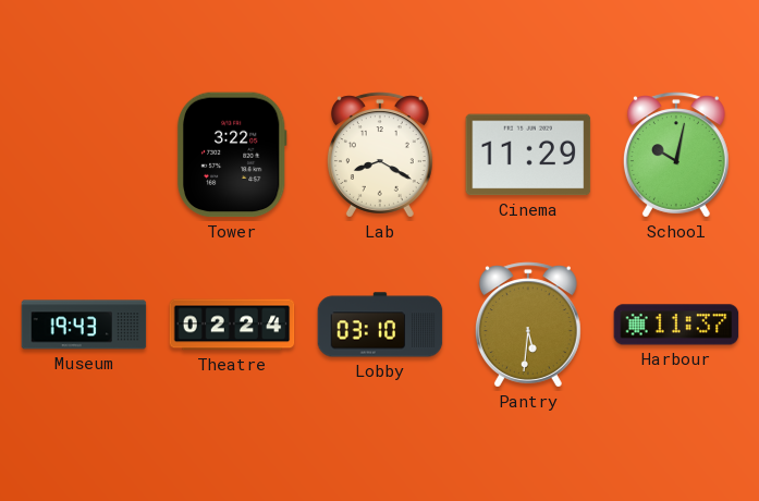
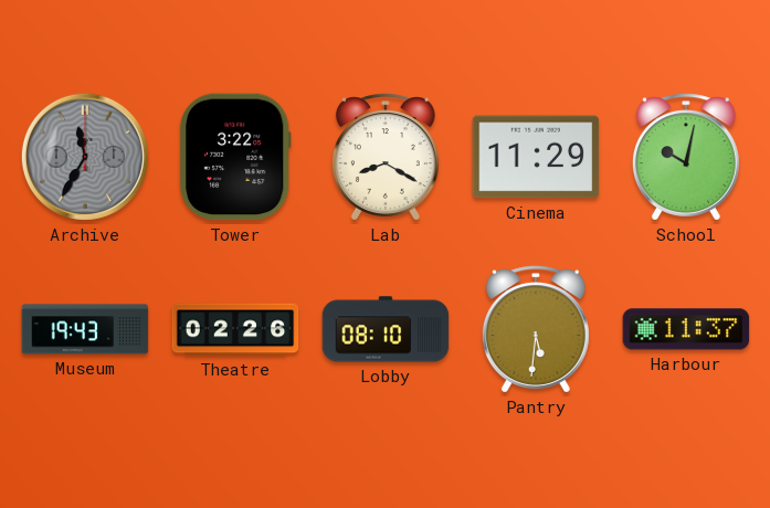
Archive: none -> 11:35
Theatre: 02:24 -> 02:26
Lobby: 03:10 -> 08:10
